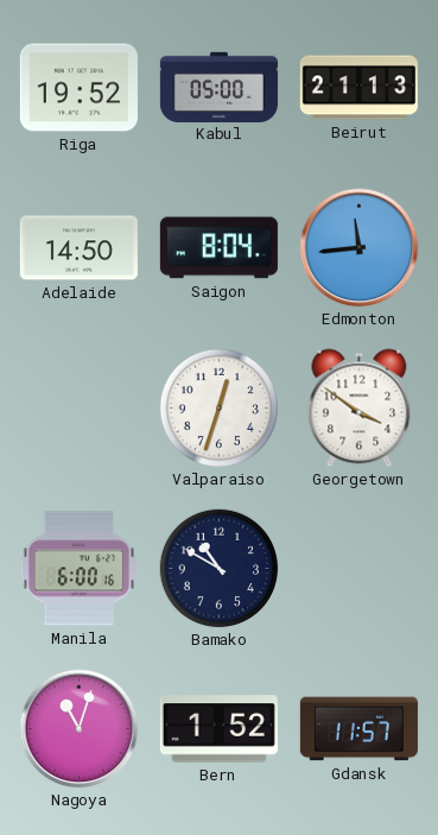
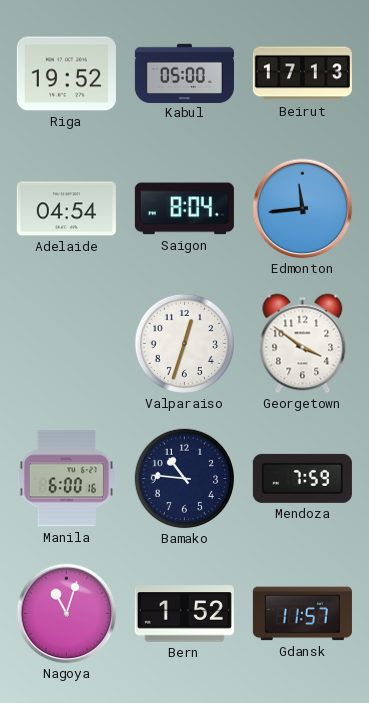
Beirut: 21:13 -> 17:13
Adelaide: 14:50 -> 04:54
Bamako: 10:50 -> 10:46
Mendoza: none -> 7:59
